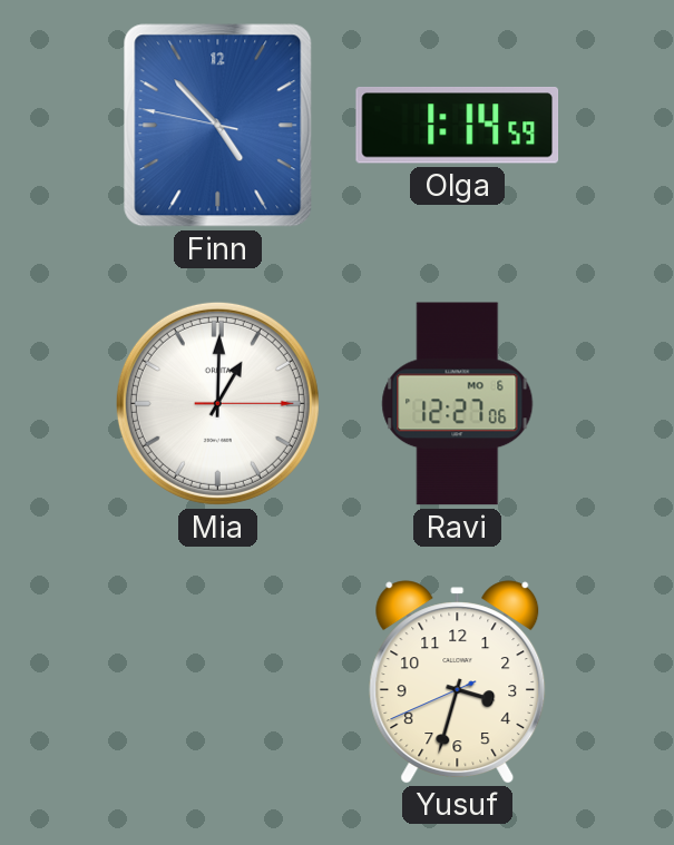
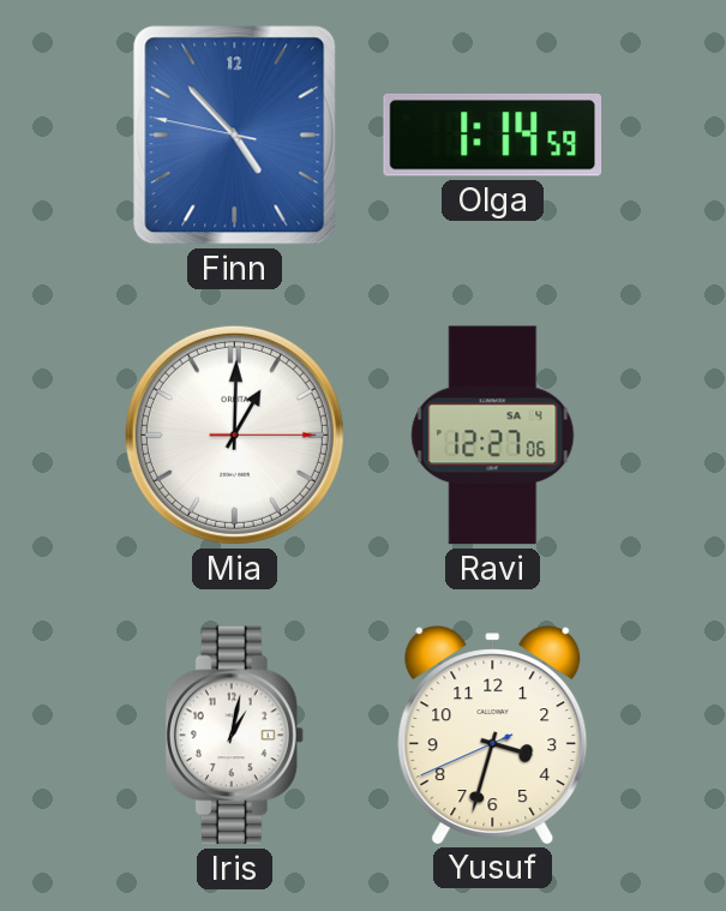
Ravi date: MO 6 -> SA 4
Iris: none -> 1:02
